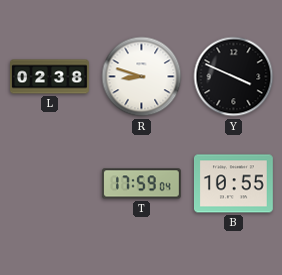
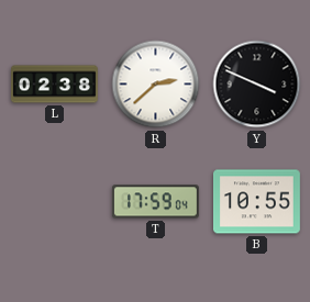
R: 8:48 -> 2:38
